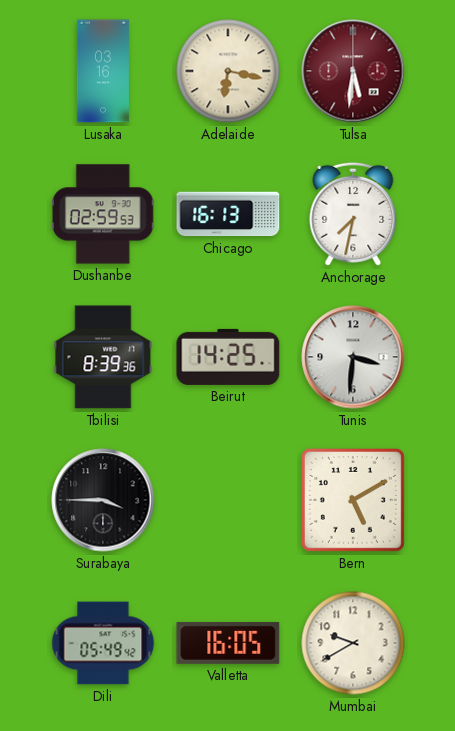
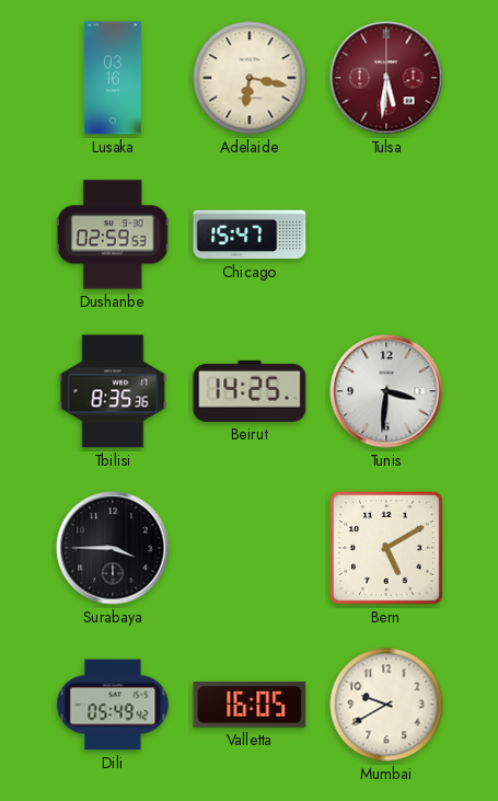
Chicago: 16:13 -> 15:47
Anchorage: 7:32 -> none
Tbilisi: 8:39 -> 8:35
